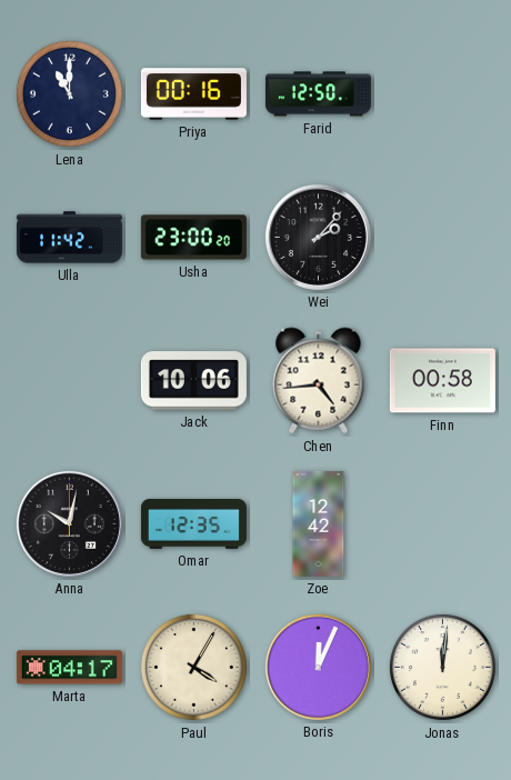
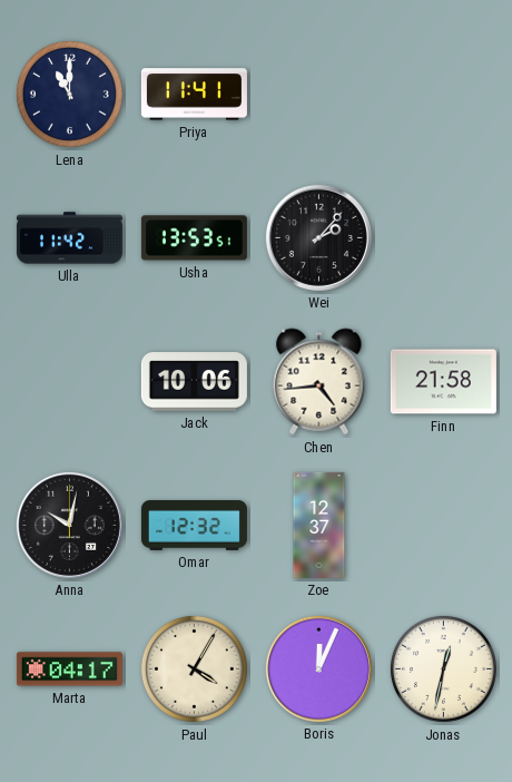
Priya: 00:16 -> 11:41
Farid: 12:50 -> none
Usha: 23:00 -> 13:53
Finn: 00:58 -> 21:58
Omar: 12:35 -> 12:32
Zoe: 12:42 -> 12:37
Jonas: 12:01 -> 12:32
